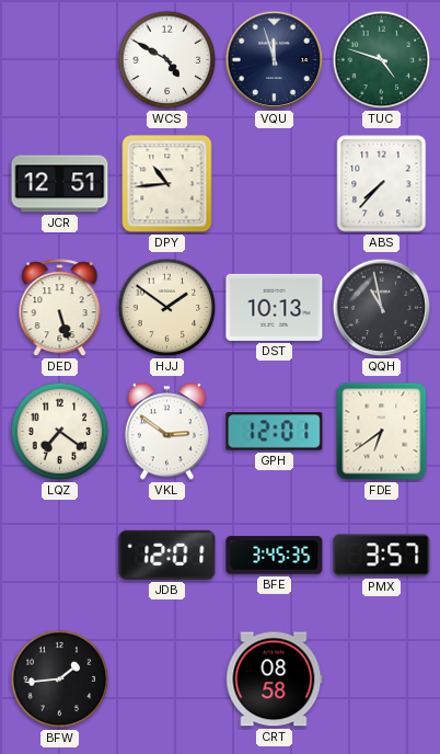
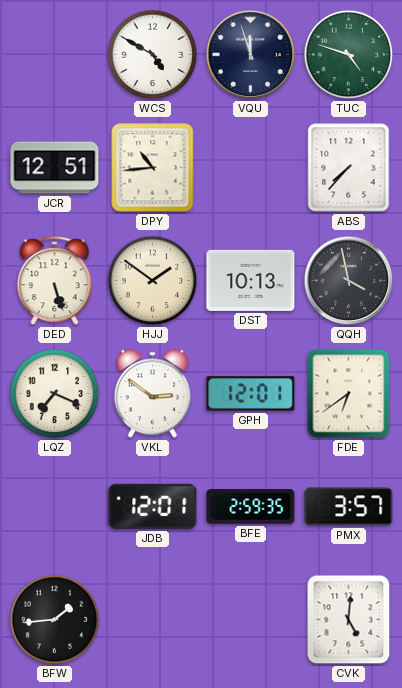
QQH: 10:58 -> 3:58
LQZ: 7:21 -> 7:19
BFE: 3:45 -> 2:59
CRT: 08:58 -> none
CVK: none -> 5:01
